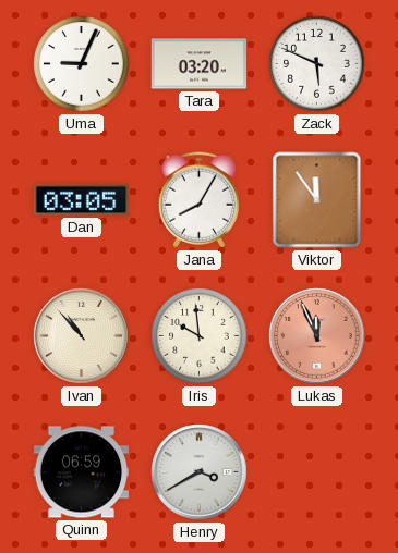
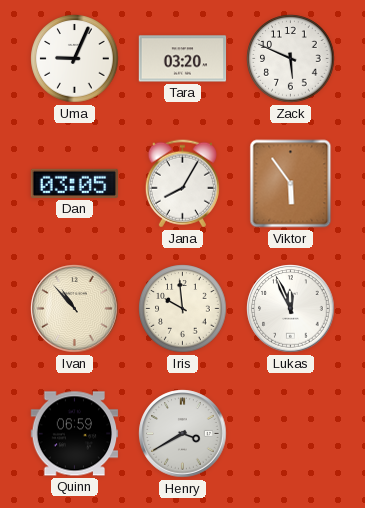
Viktor: 11:54 -> 5:54
Lukas dial: salmon -> white
